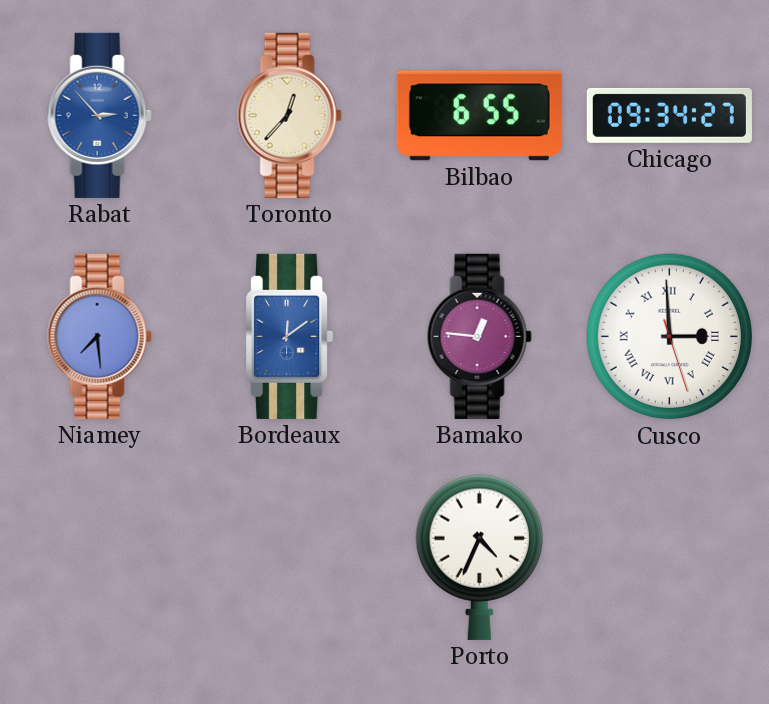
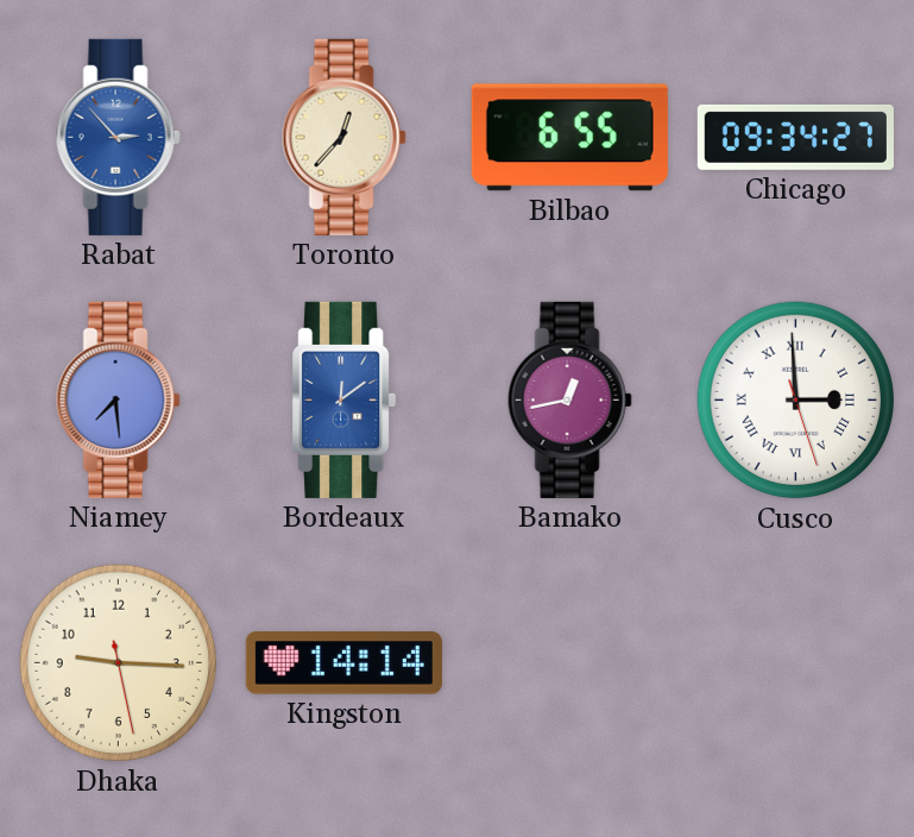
Bamako: 12:46 -> 12:43
Dhaka: none -> 9:15
Kingston: none -> 14:14
Porto: 4:34 -> none
